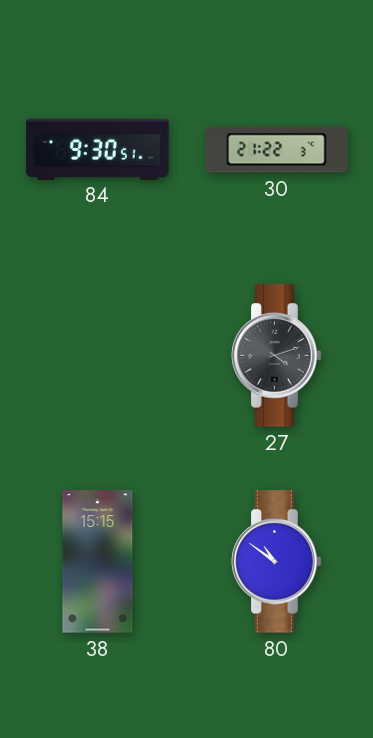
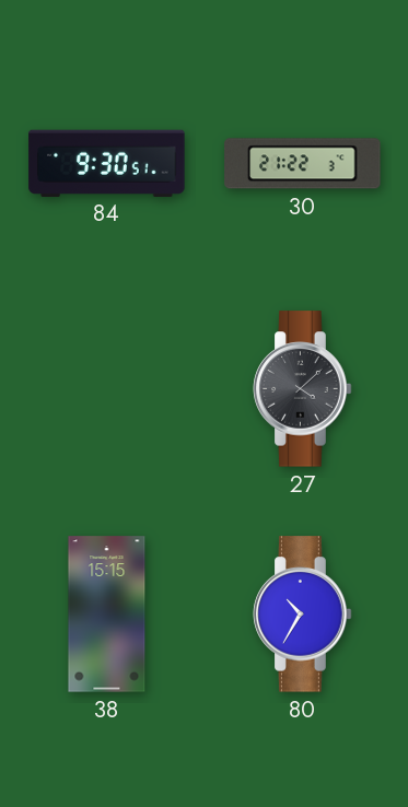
27: 4:12 -> 4:08
80: 10:51 -> 10:35
